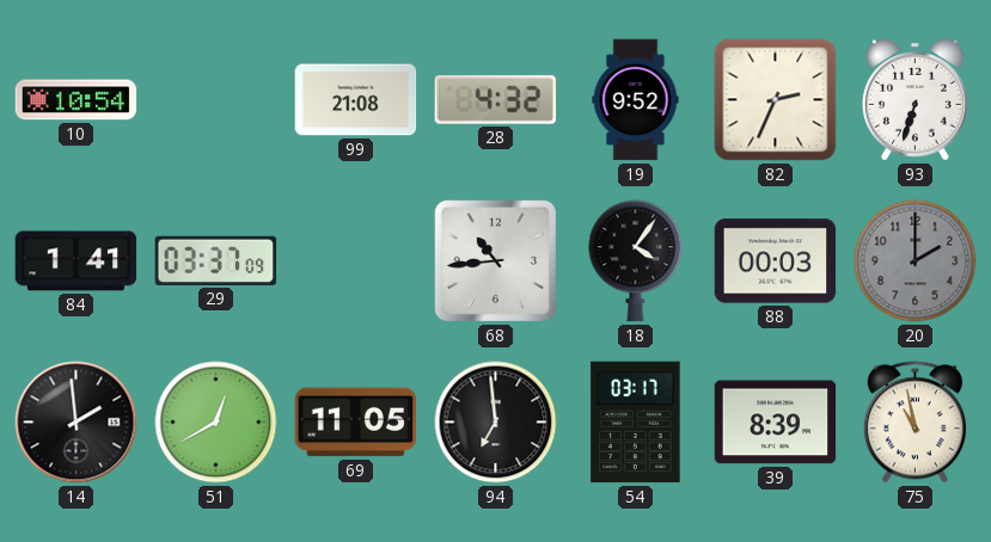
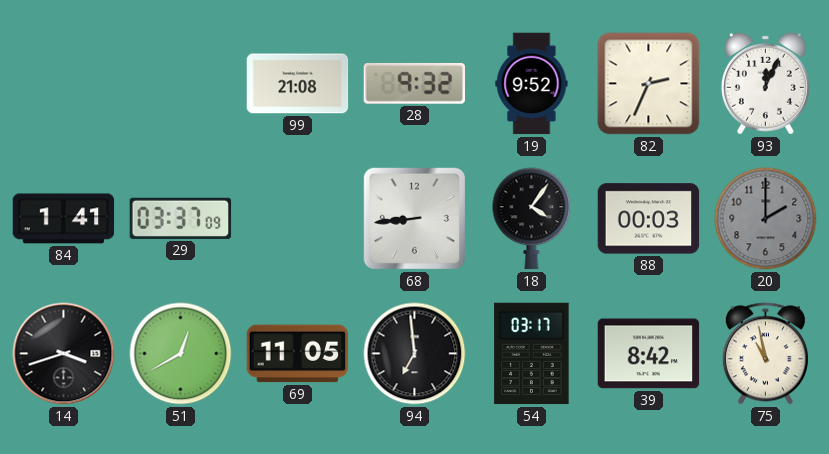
10: 10:54 -> none
28: 4:32 -> 9:32
93: 6:33 -> 12:04
68: 10:44 -> 8:44
14: 1:59 -> 3:42
39: 8:39 -> 8:42
